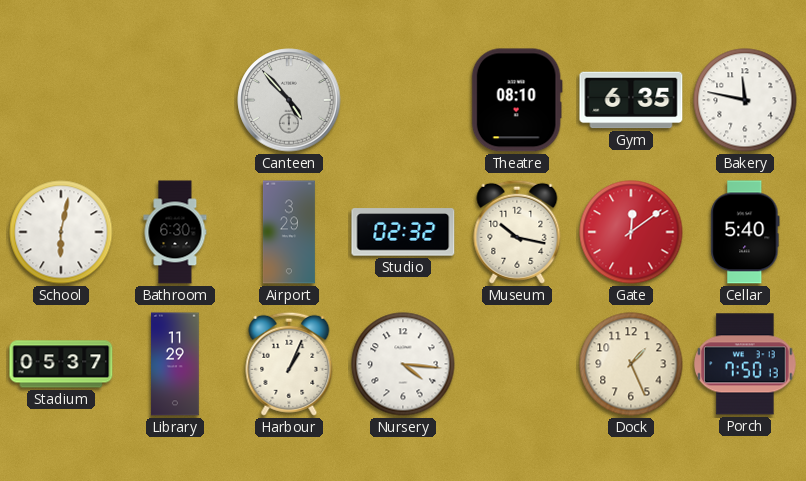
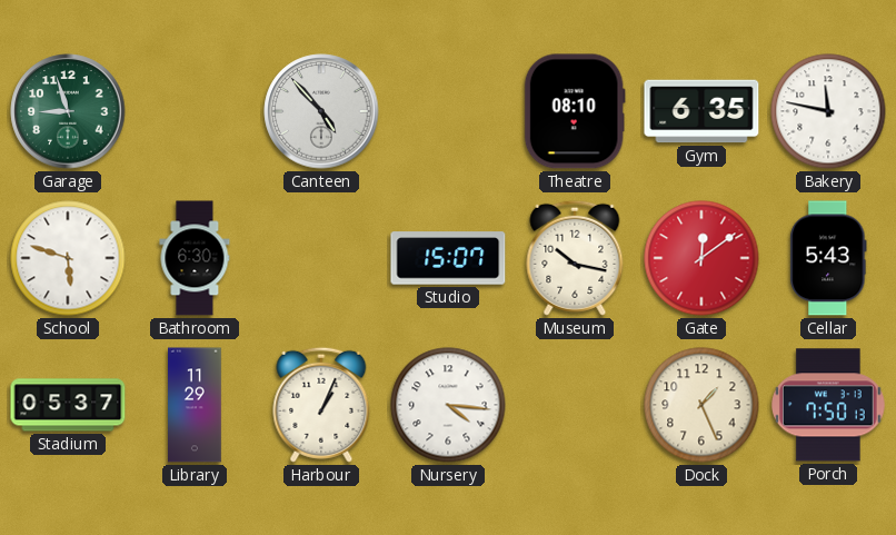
Garage: none -> 8:57
School: 6:02 -> 5:48
Airport: 3:29 -> none
Studio: 02:32 -> 15:07
Cellar: 5:40 -> 5:43
